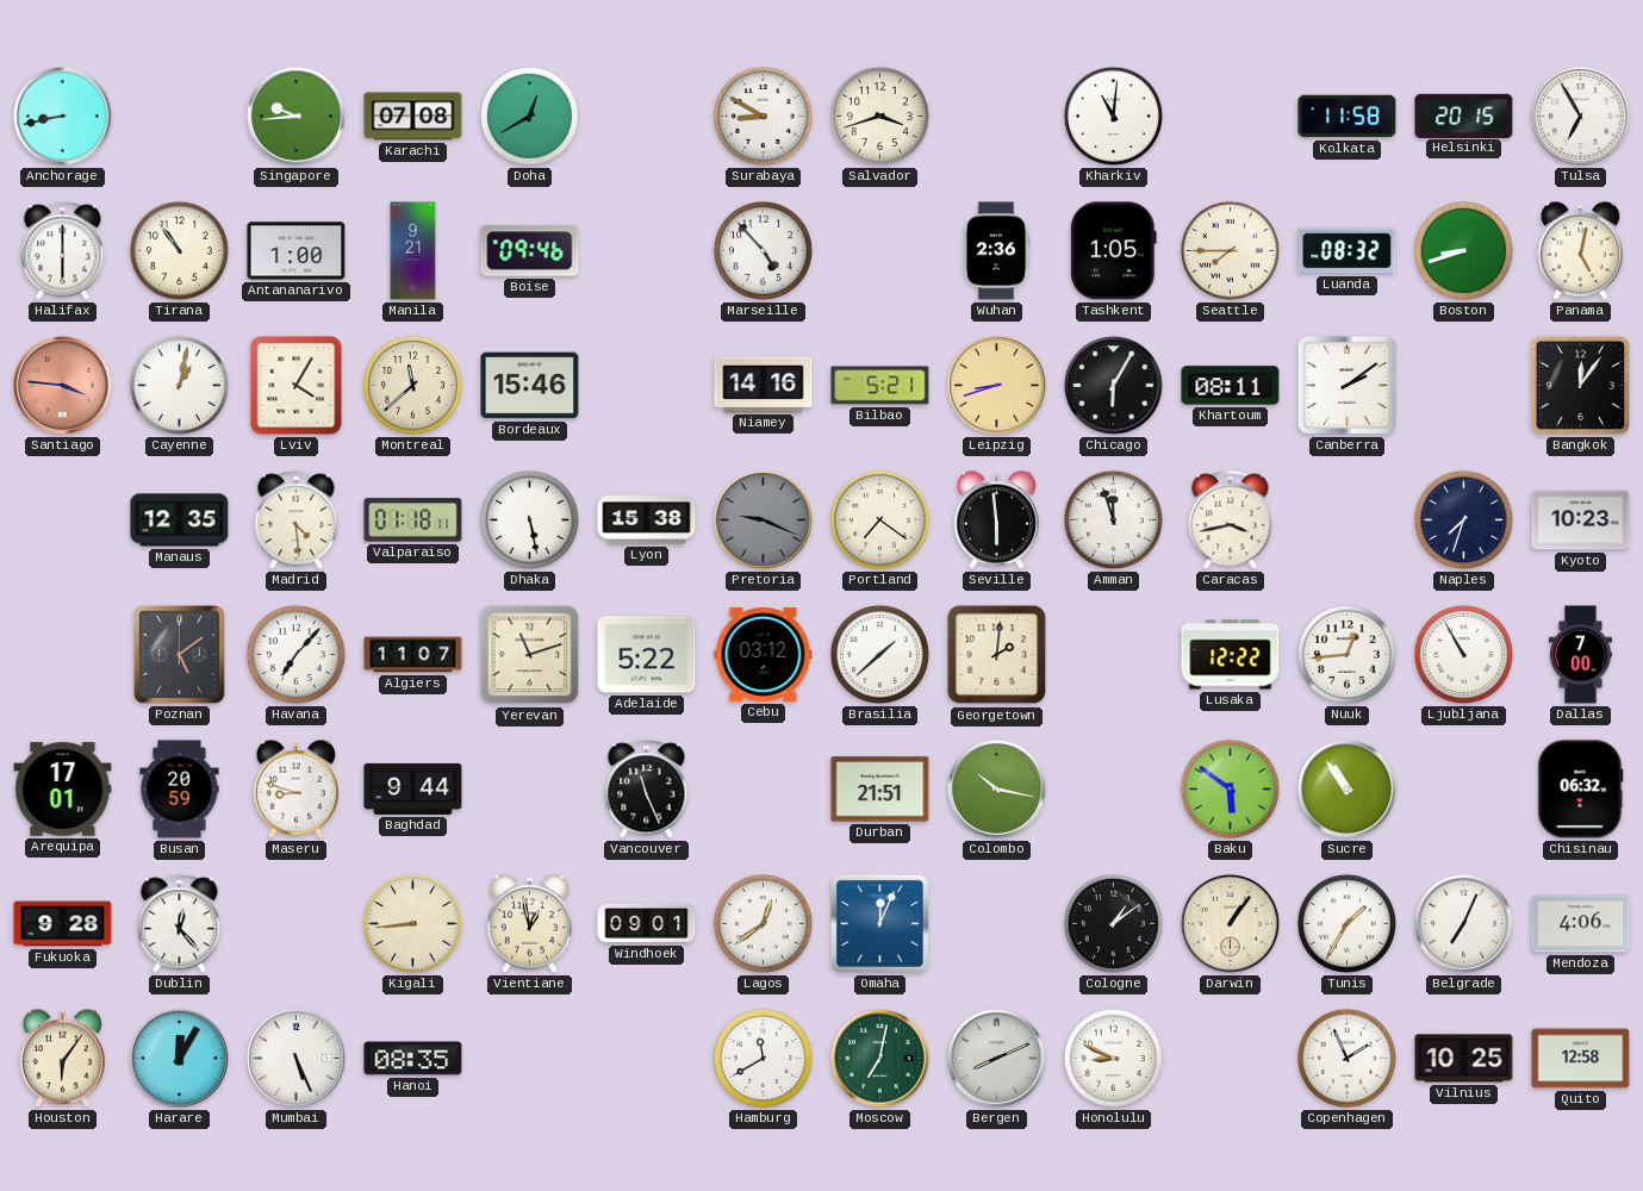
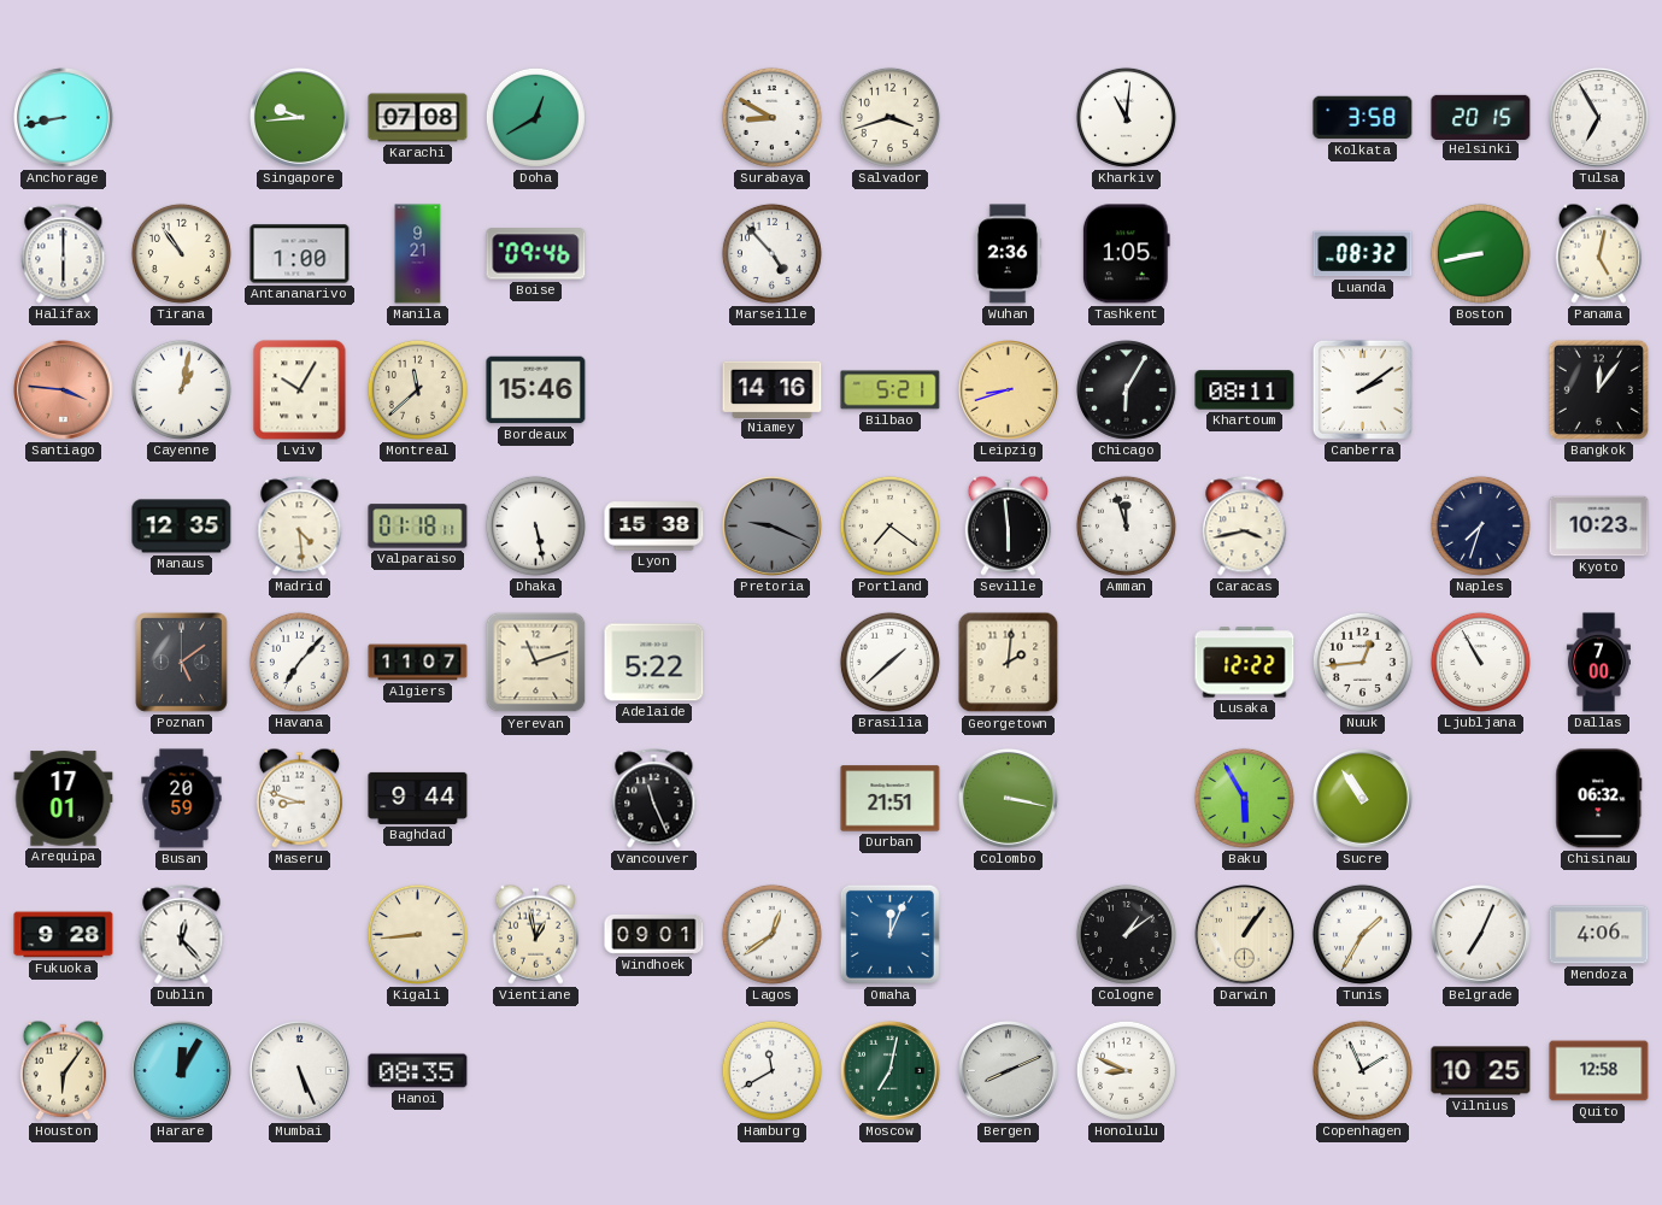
Kolkata: 11:58 -> 3:58
Seattle: 7:45 -> none
Boston: 8:42 -> 8:43
Lviv: 4:05 -> 10:05
Cebu: 03:12 -> none
Colombo: 10:17 -> 3:17
Baku: 5:51 -> 5:55
